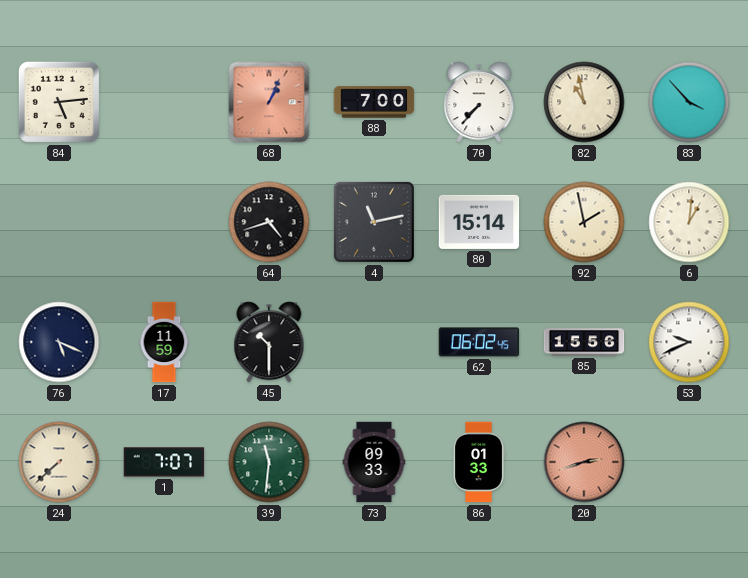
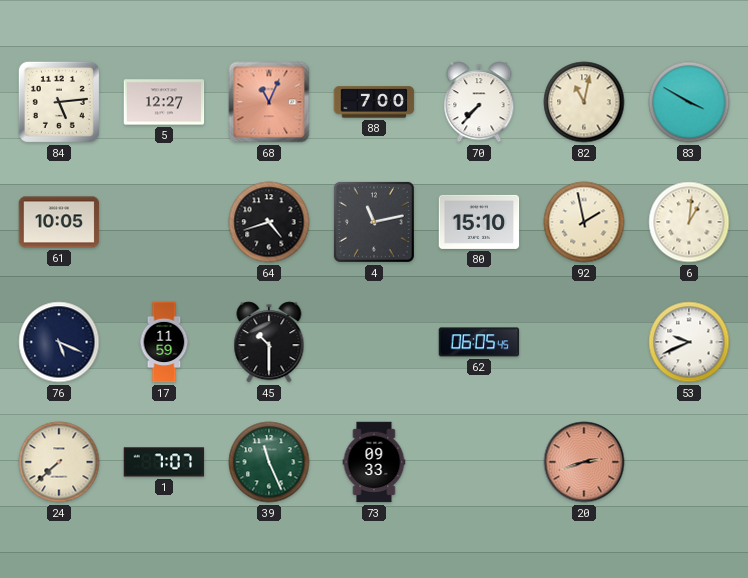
5: none -> 12:27
68: 1:04 -> 11:04
82: 10:58 -> 11:02
83: 3:53 -> 3:50
61: none -> 10:05
80: 15:14 -> 15:10
62: 06:02 -> 06:05
85: 15:56 -> none
39: 11:31 -> 11:26
86: 01:33 -> none
